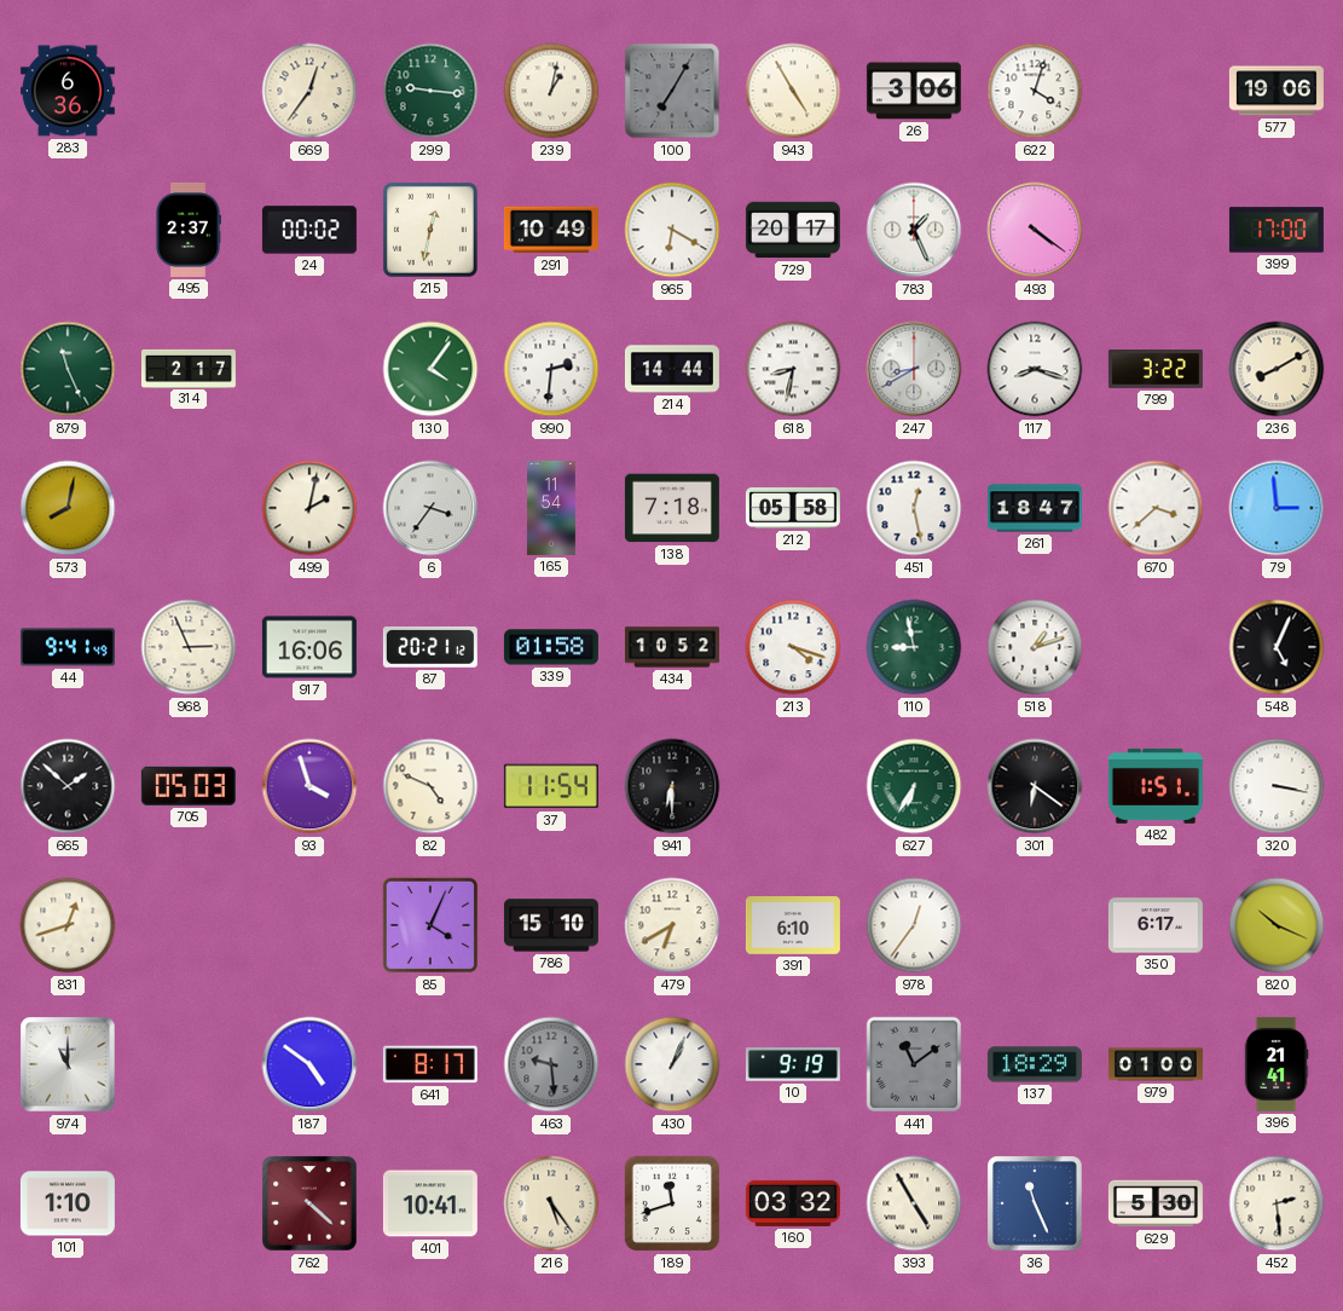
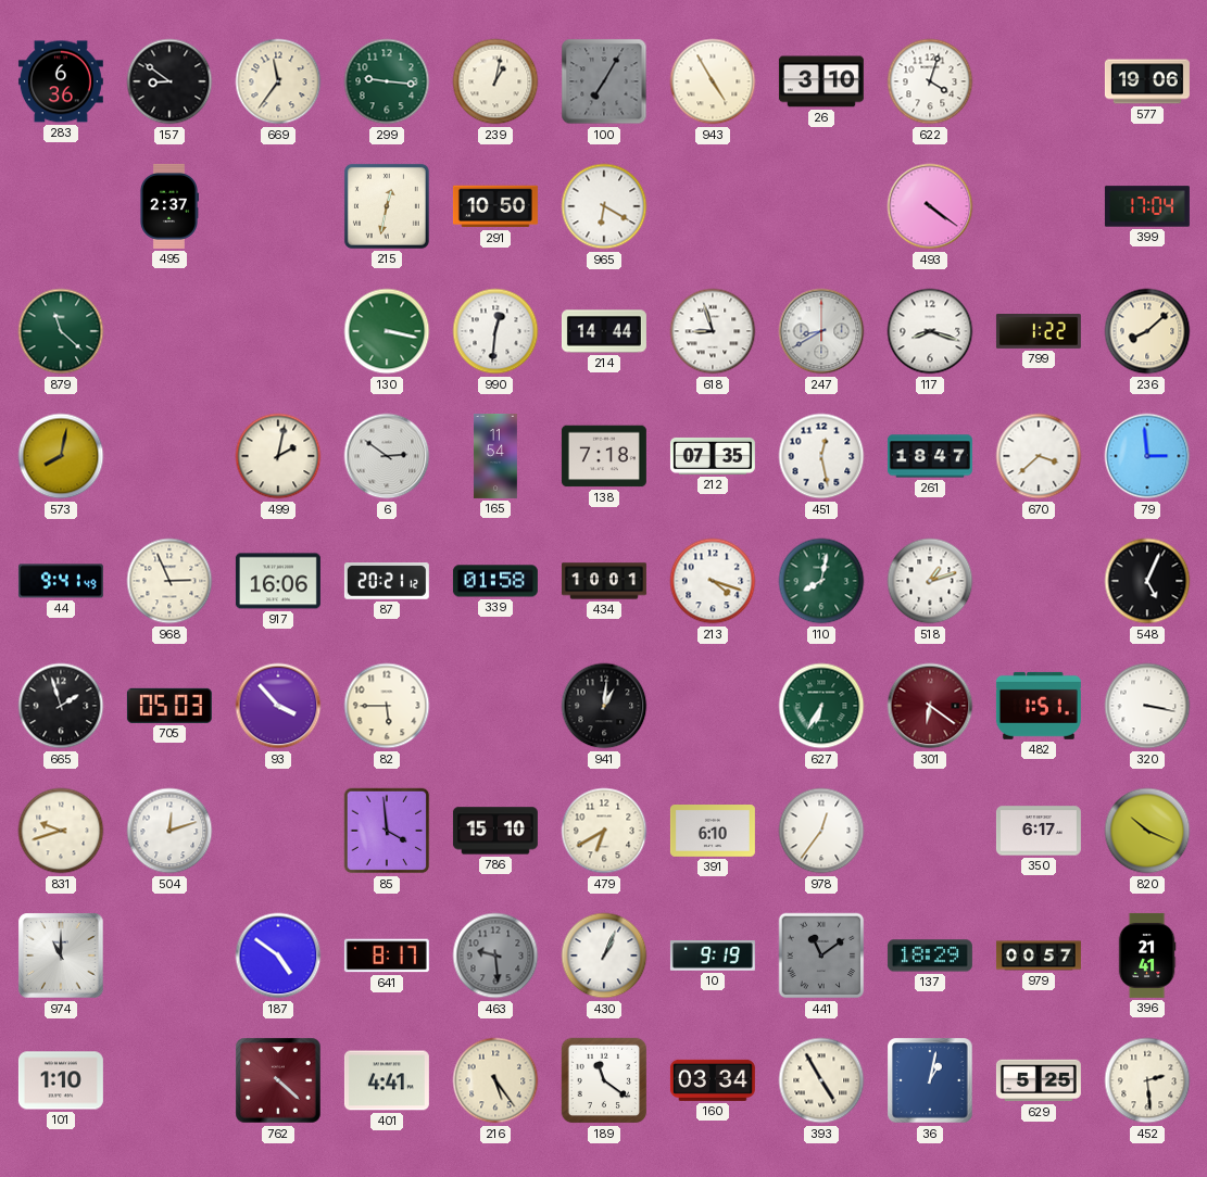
157: none -> 8:51
669: 12:36 -> 11:36
26: 3:06 -> 3:10
24: 00:02 -> none
291: 10:49 -> 10:50
729: 20:17 -> none
783: 1:26 -> none
399: 17:00 -> 17:04
879: 11:26 -> 11:22
314: 2:17 -> none
130: 4:06 -> 3:17
990: 2:31 -> 12:31
618: 8:32 -> 8:57
799: 3:22 -> 1:22
236: 8:10 -> 8:08
6: 3:36 -> 2:51
212: 05:58 -> 07:35
434: 10:52 -> 10:01
110: 8:58 -> 8:02
665: 1:52 -> 1:57
93: 3:57 -> 3:53
82: 4:49 -> 5:45
37: 11:54 -> none
941: 6:30 -> 1:01
301 dial: black -> burgundy
831: 12:42 -> 9:42
504: none -> 12:12
85: 4:04 -> 3:59
979: 01:00 -> 00:57
401: 10:41 -> 4:41
189: 11:42 -> 11:21
160: 03:32 -> 03:34
36: 11:26 -> 1:02
629: 5:30 -> 5:25
